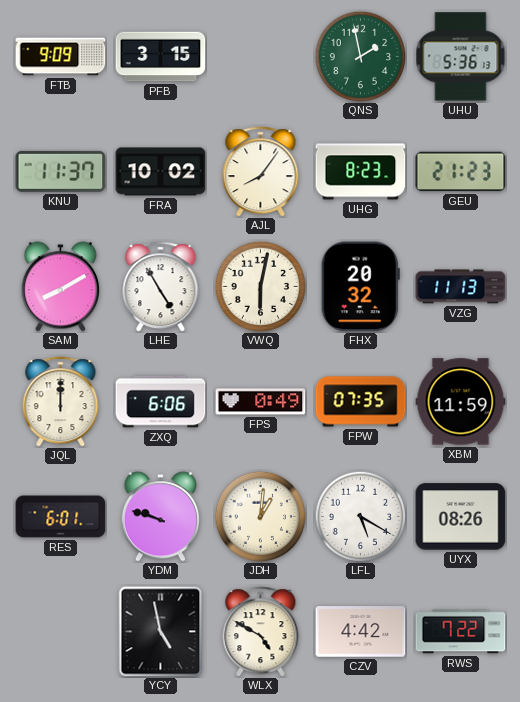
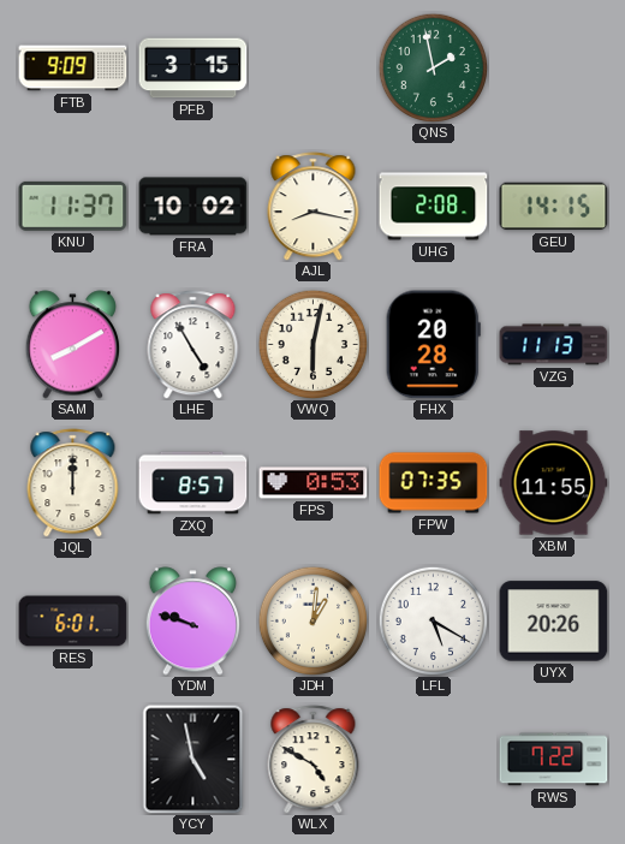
UHU: 5:36 -> none
AJL: 8:06 -> 8:17
UHG: 8:23 -> 2:08
GEU: 21:23 -> 14:15
FHX: 20:32 -> 20:28
ZXQ: 6:06 -> 8:57
FPS: 0:49 -> 0:53
XBM: 11:59 -> 11:55
UYX: 08:26 -> 20:26
CZV: 4:42 -> none
